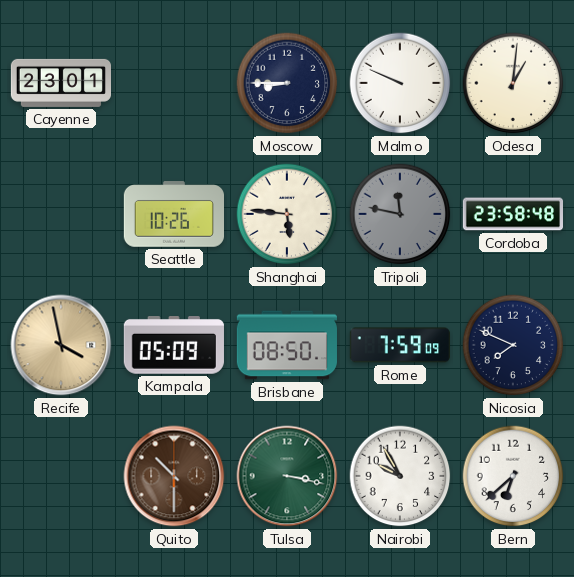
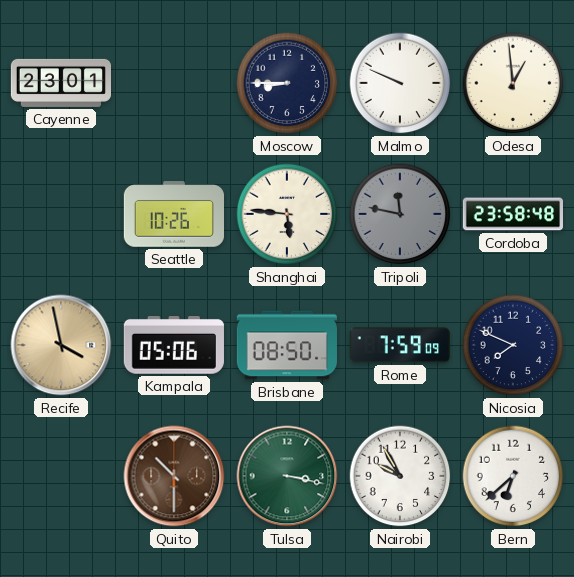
Odesa: 1:01 -> 12:59
Kampala: 05:09 -> 05:06
